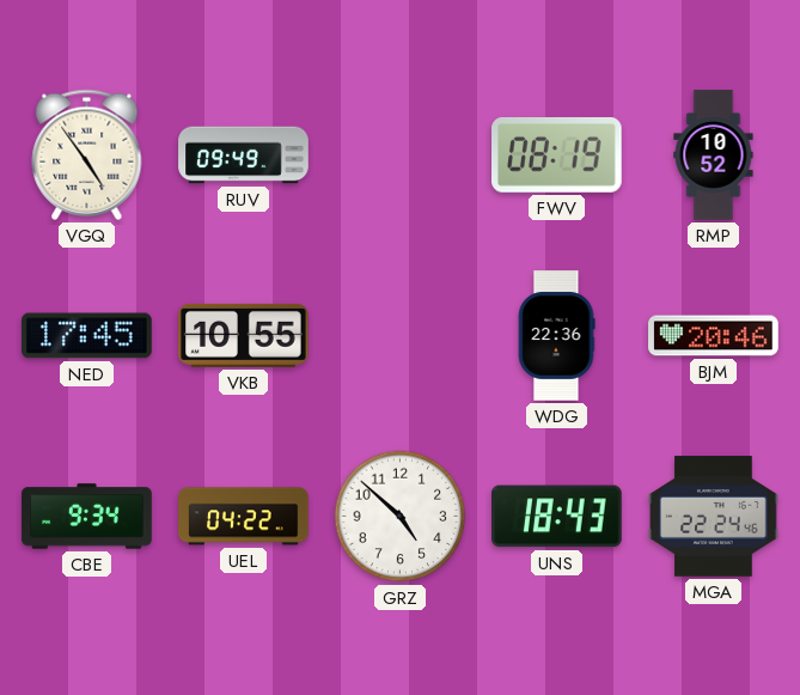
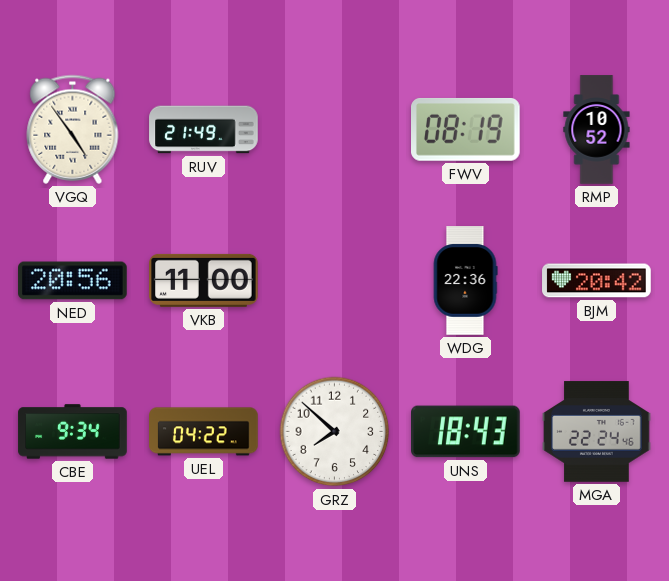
RUV: 09:49 -> 21:49
NED: 17:45 -> 20:56
VKB: 10:55 -> 11:00
BJM: 20:46 -> 20:42
GRZ: 4:52 -> 7:52
